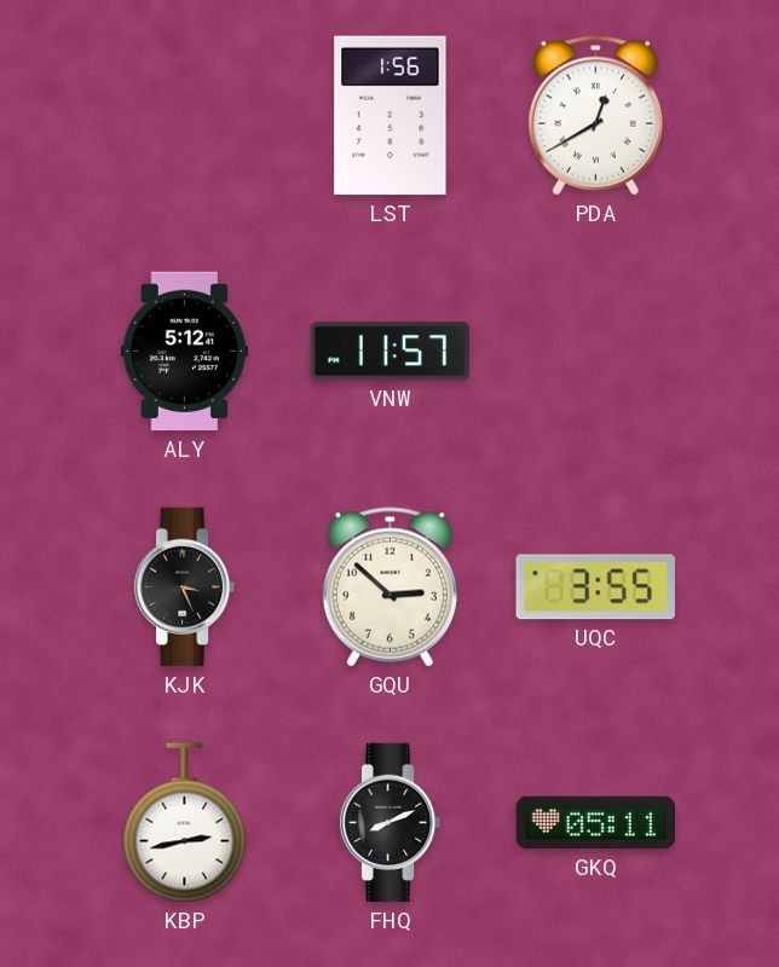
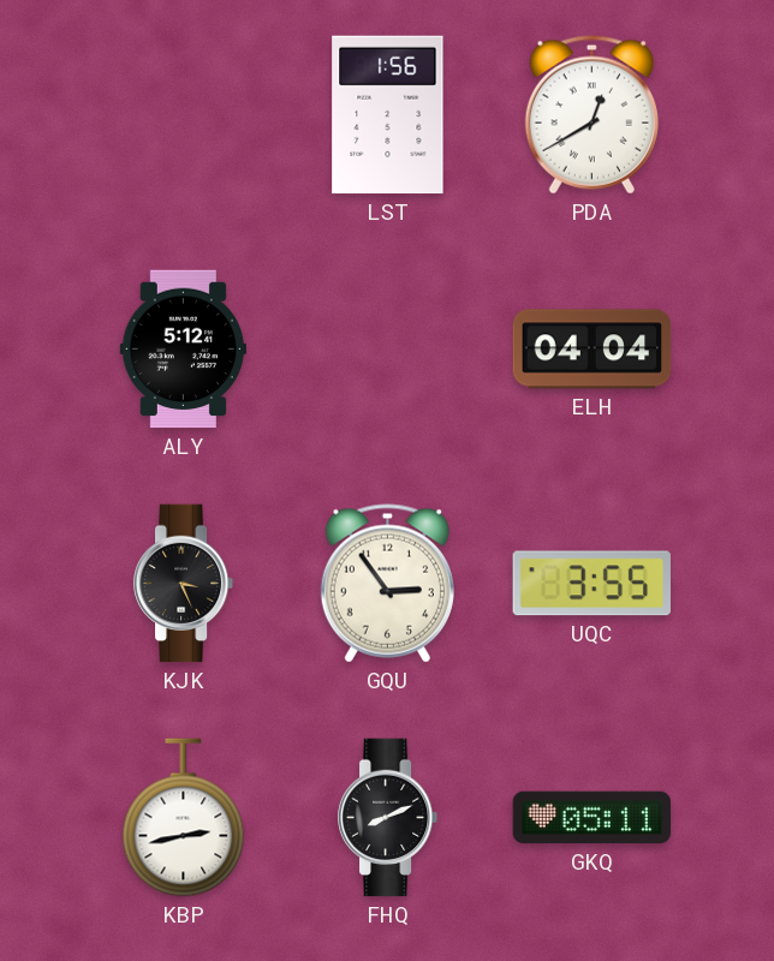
VNW: 11:57 -> none
ELH: none -> 04:04
GQU: 2:52 -> 2:54
